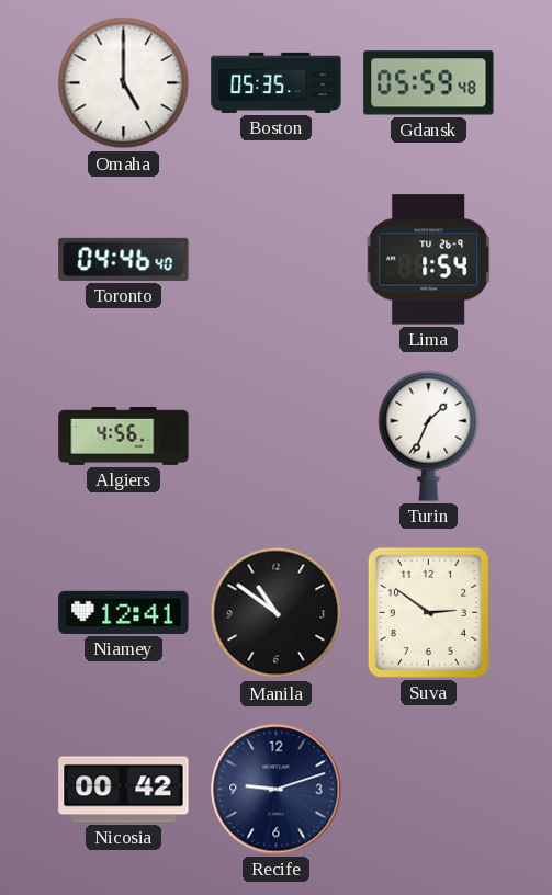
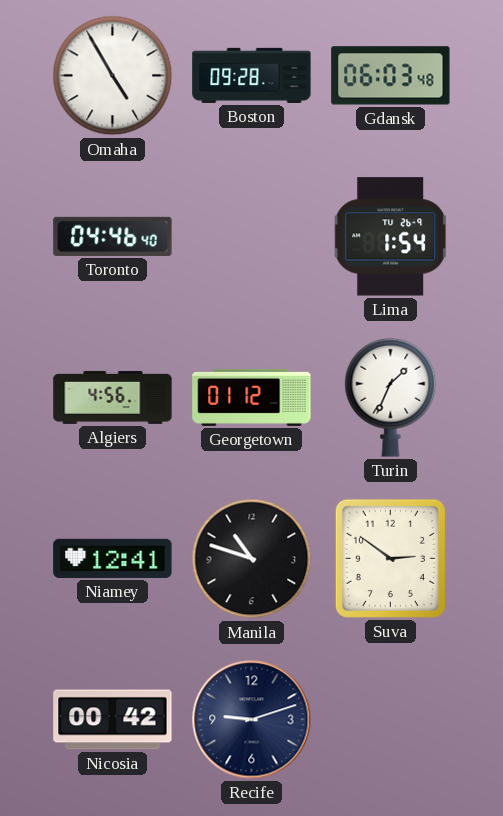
Omaha: 5:00 -> 4:55
Boston: 05:35 -> 09:28
Gdansk: 05:59 -> 06:03
Georgetown: none -> 01:12
Manila: 10:51 -> 10:48
